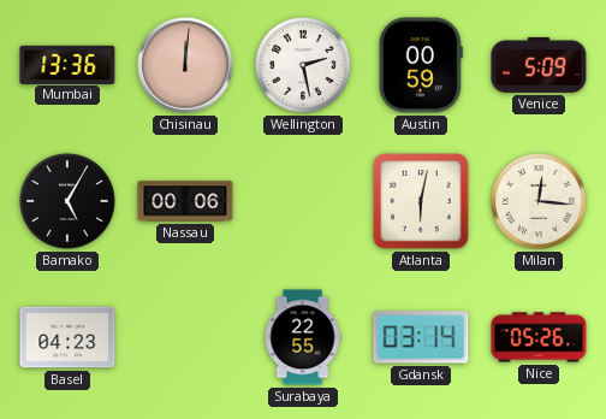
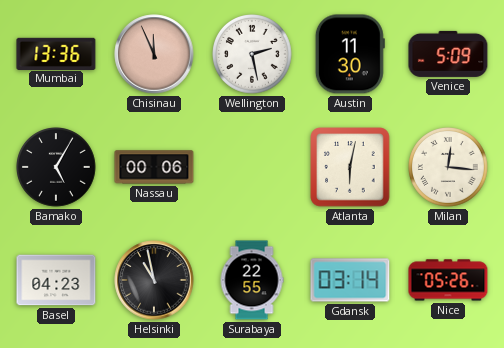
Chisinau: 12:01 -> 11:56
Austin: 00:59 -> 11:30
Helsinki: none -> 10:58
